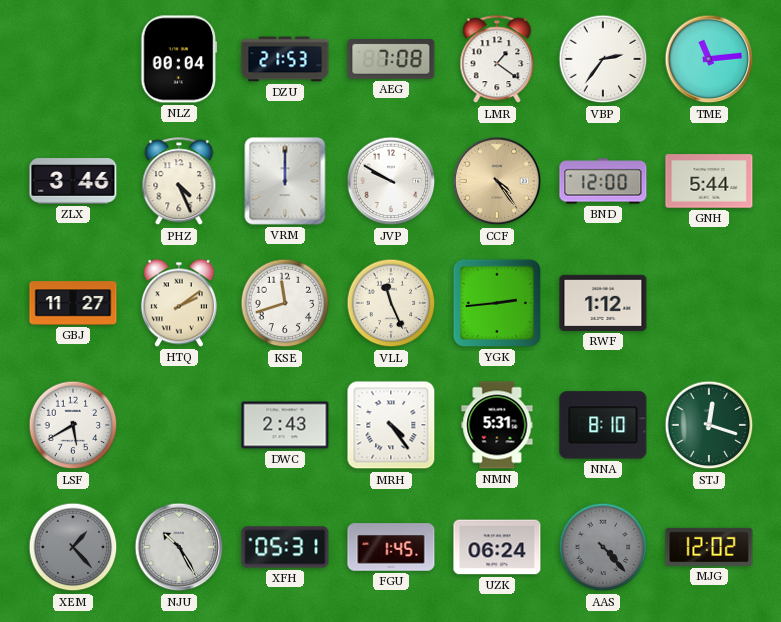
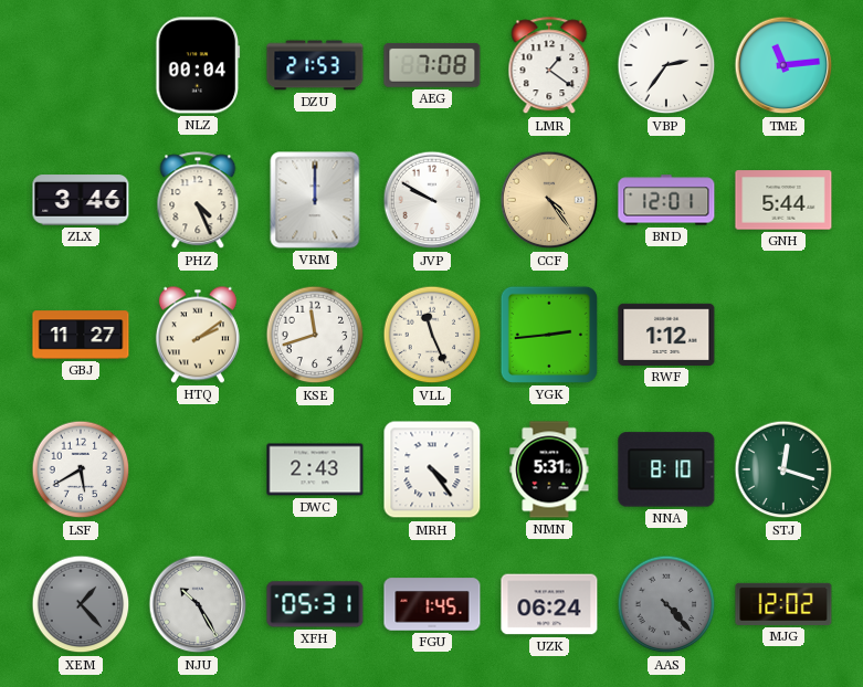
BND: 12:00 -> 12:01
